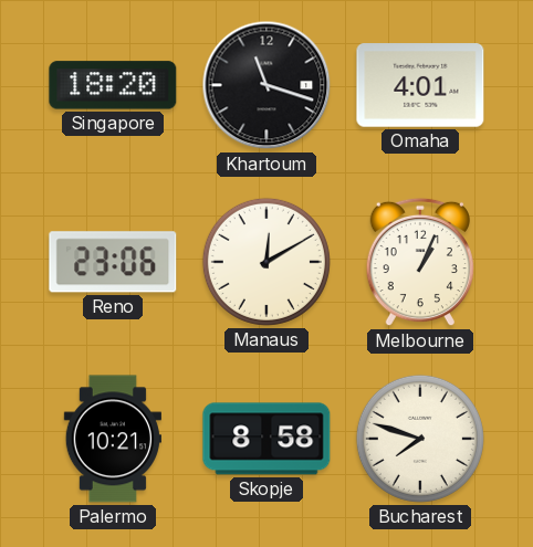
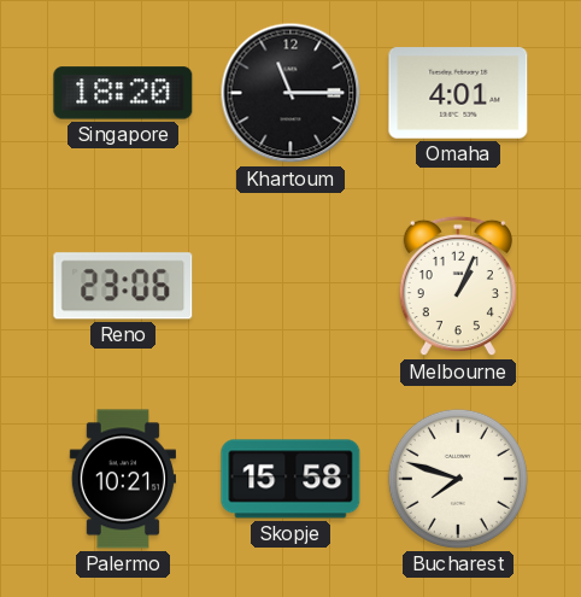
Khartoum: 11:18 -> 11:15
Manaus: 12:10 -> none
Skopje: 8:58 -> 15:58
